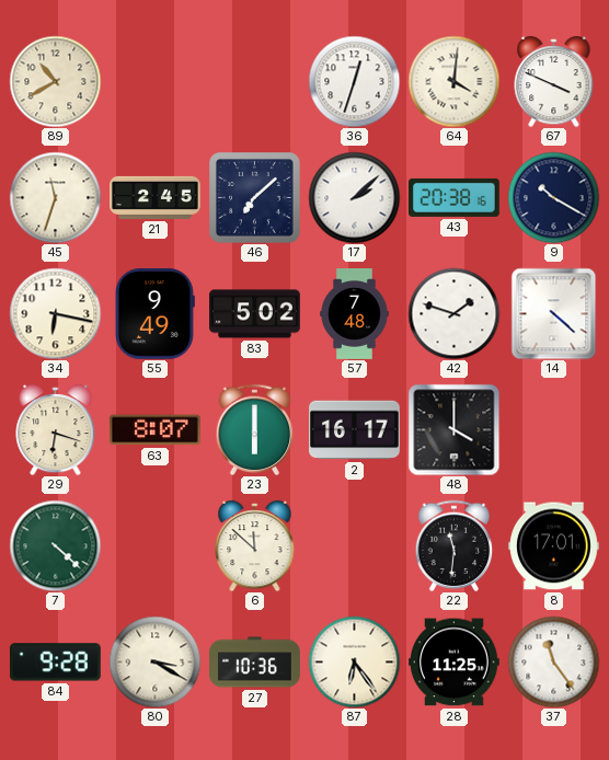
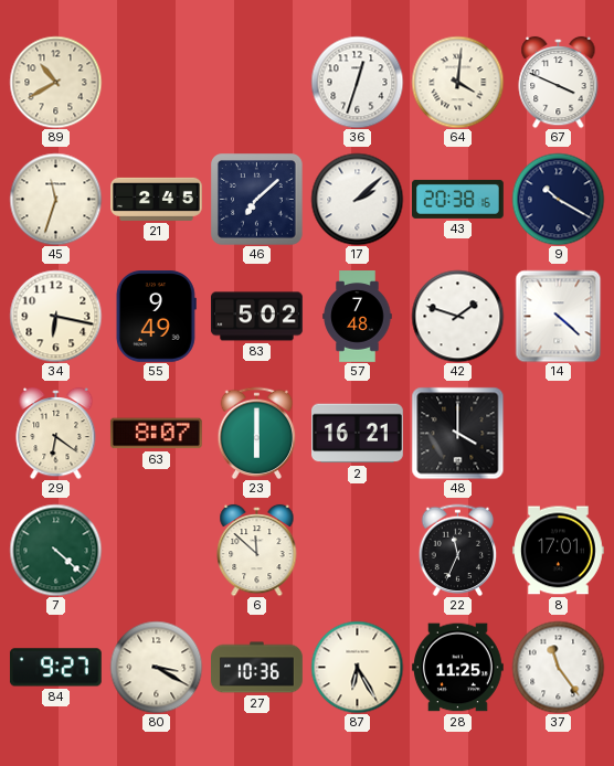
29: 6:18 -> 6:21
2: 16:17 -> 16:21
22: 11:31 -> 11:34
84: 9:28 -> 9:27
87: 6:24 -> 6:25
